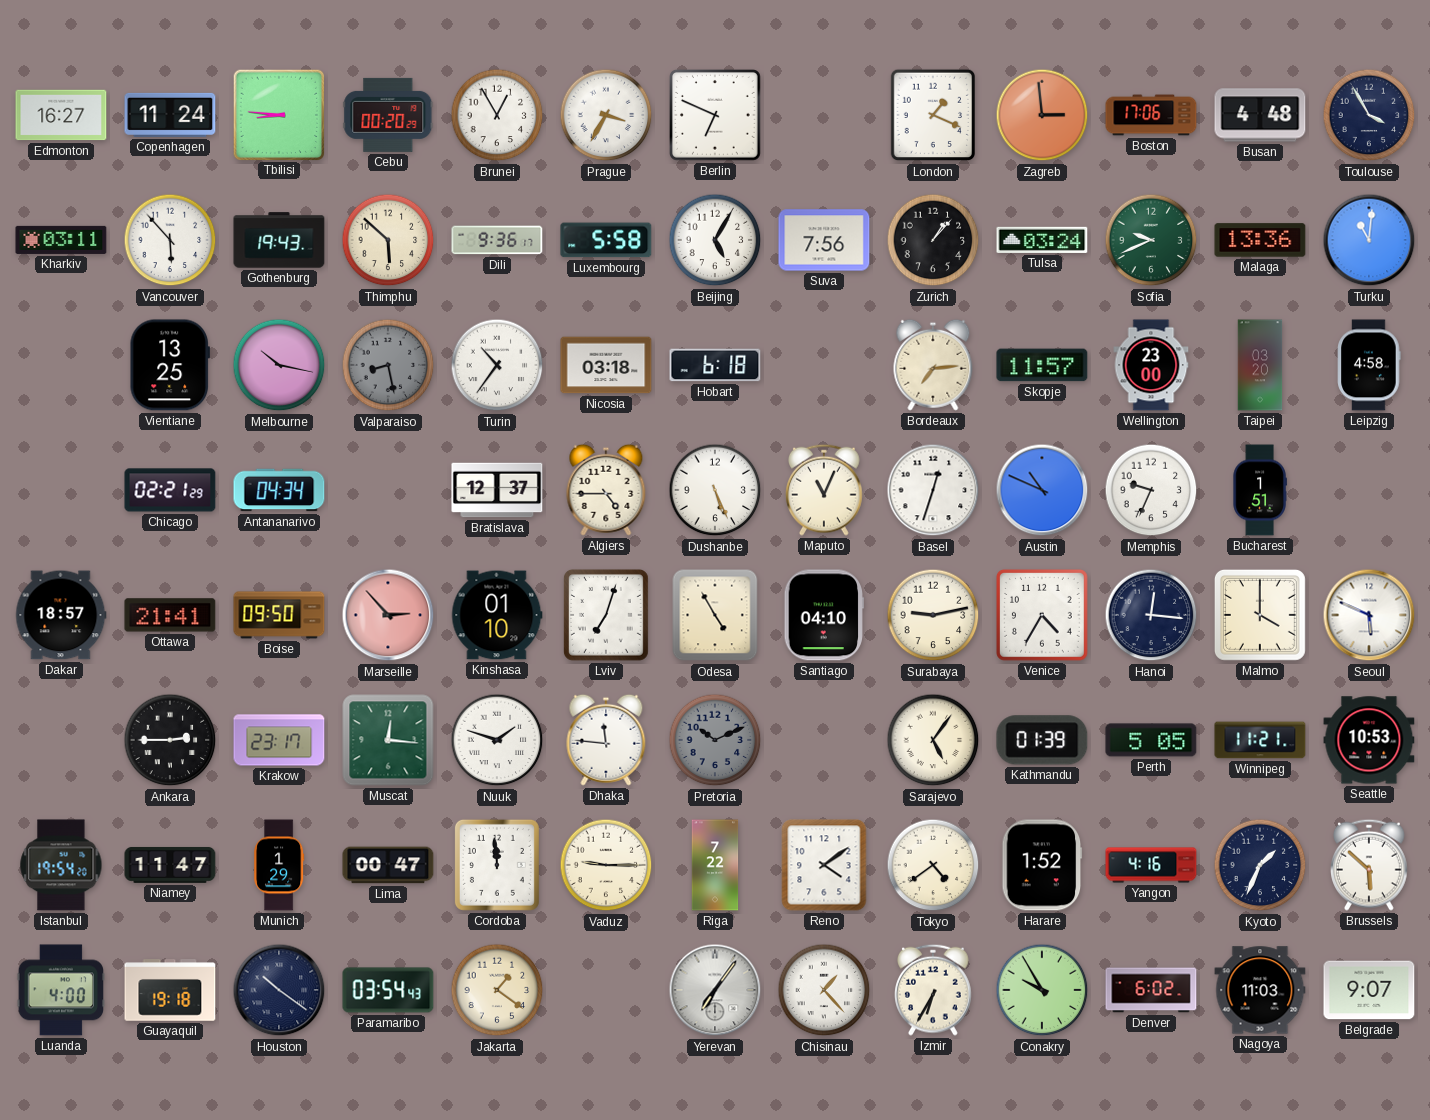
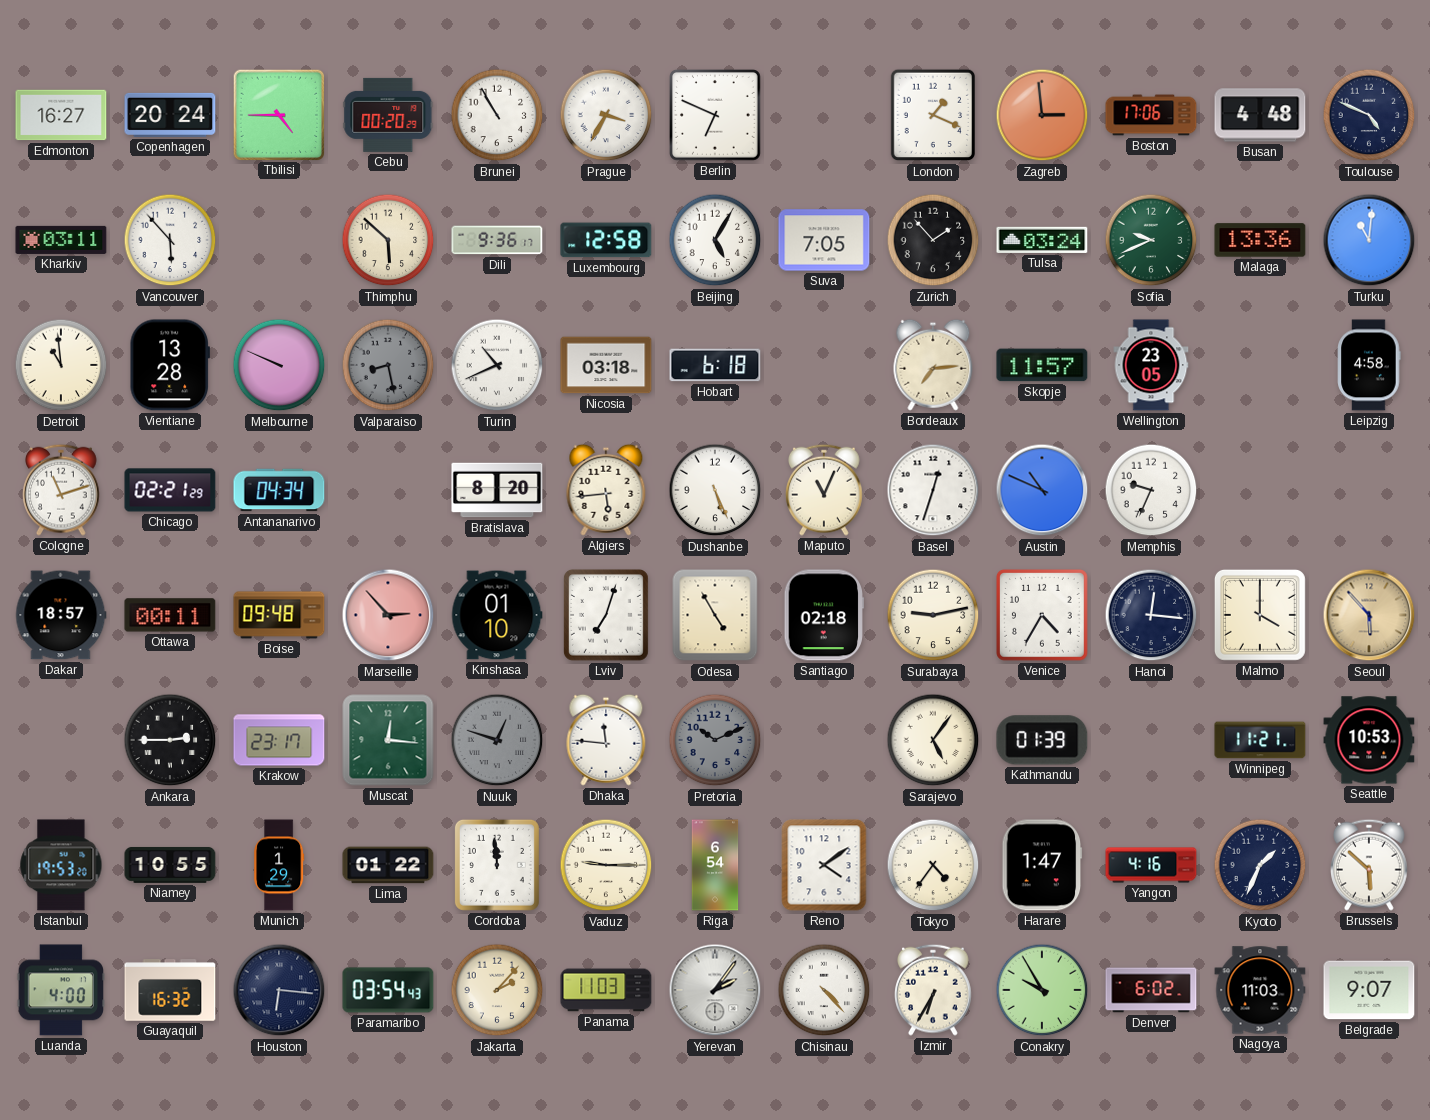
Copenhagen: 11:24 -> 20:24
Tbilisi: 8:46 -> 4:45
Brunei: 12:55 -> 10:55
Toulouse: 3:55 -> 4:49
Gothenburg: 19:43 -> none
Luxembourg: 5:58 -> 12:58
Suva: 7:56 -> 7:05
Zurich: 1:07 -> 1:53
Detroit: none -> 10:59
Vientiane: 13:25 -> 13:28
Melbourne: 10:17 -> 9:49
Turin: 10:36 -> 10:41
Wellington: 23:00 -> 23:05
Taipei: 03:20 -> none
Cologne: none -> 11:12
Bratislava: 12:37 -> 8:20
Algiers: 4:45 -> 5:44
Bucharest: 1:51 -> none
Ottawa: 21:41 -> 00:11
Boise: 09:50 -> 09:48
Santiago: 04:10 -> 02:18
Seoul: 5:49 -> 5:53
Seoul dial: white -> champagne
Nuuk: 1:48 -> 12:48
Nuuk dial: white -> grey
Perth: 5:05 -> none
Istanbul: 19:54 -> 19:53
Niamey: 11:47 -> 10:55
Lima: 00:47 -> 01:22
Riga: 7:22 -> 6:54
Tokyo: 4:39 -> 4:36
Harare: 1:52 -> 1:47
Guayaquil: 19:18 -> 16:32
Houston: 10:21 -> 6:16
Jakarta: 1:21 -> 2:07
Panama: none -> 11:03
Yerevan: 7:06 -> 2:06
Chisinau: 1:23 -> 4:23
